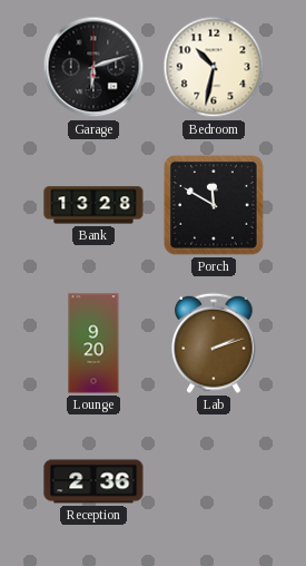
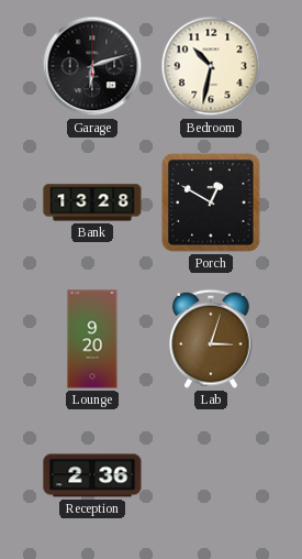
Porch: 11:50 -> 12:50
Lab: 2:12 -> 3:03
